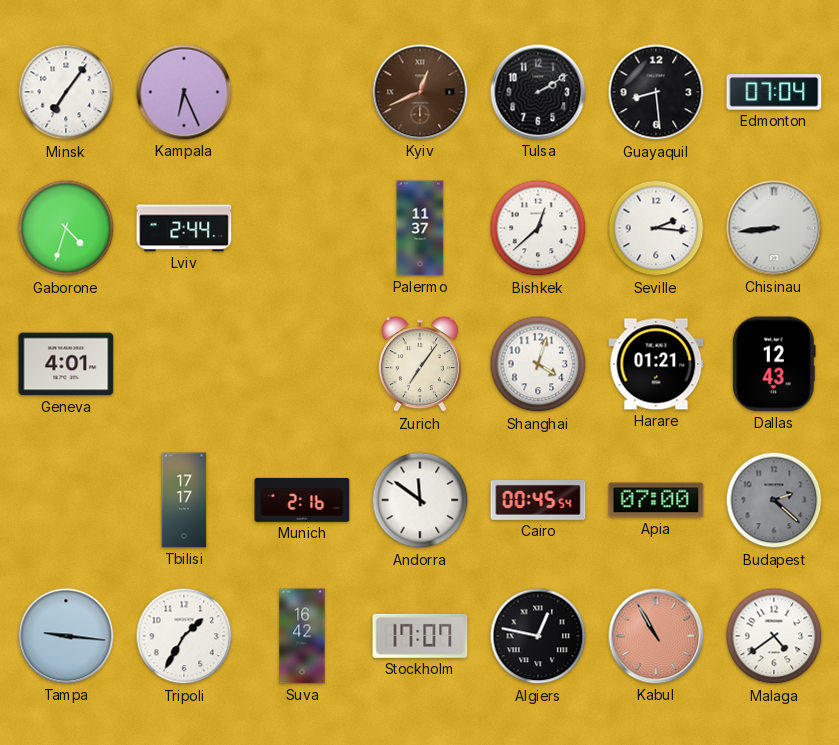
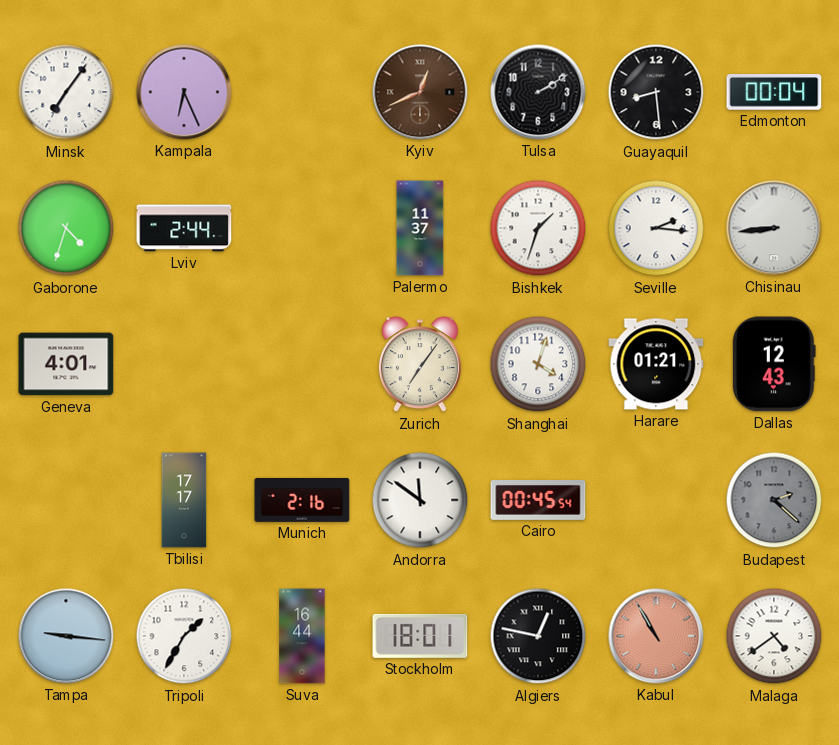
Edmonton: 07:04 -> 00:04
Bishkek: 12:38 -> 1:33
Apia: 07:00 -> none
Suva: 16:42 -> 16:44
Stockholm: 17:07 -> 18:01
